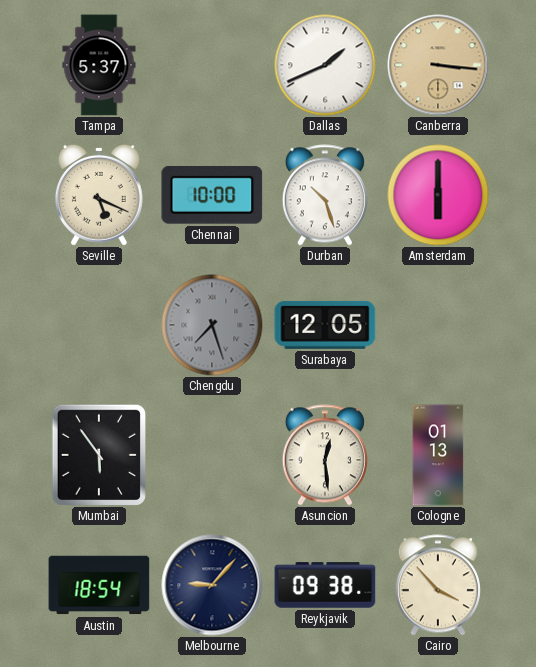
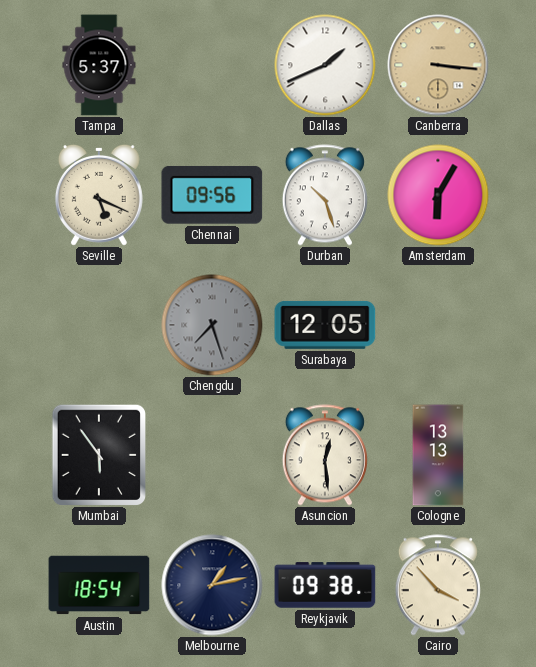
Chennai: 10:00 -> 09:56
Amsterdam: 6:00 -> 6:05
Cologne: 01:13 -> 13:13
Melbourne: 9:07 -> 1:13
